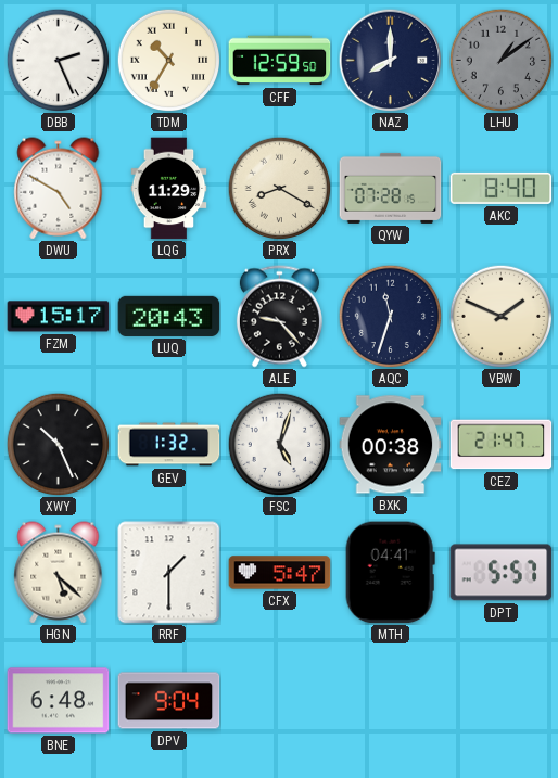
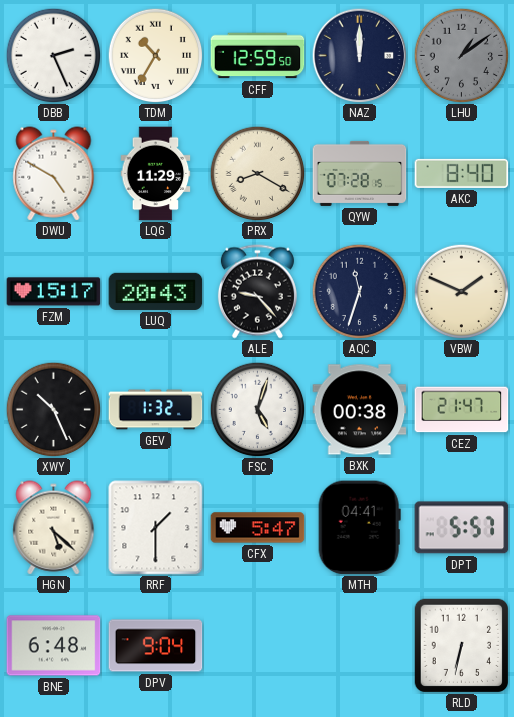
NAZ: 8:00 -> 12:00
RLD: none -> 6:32
